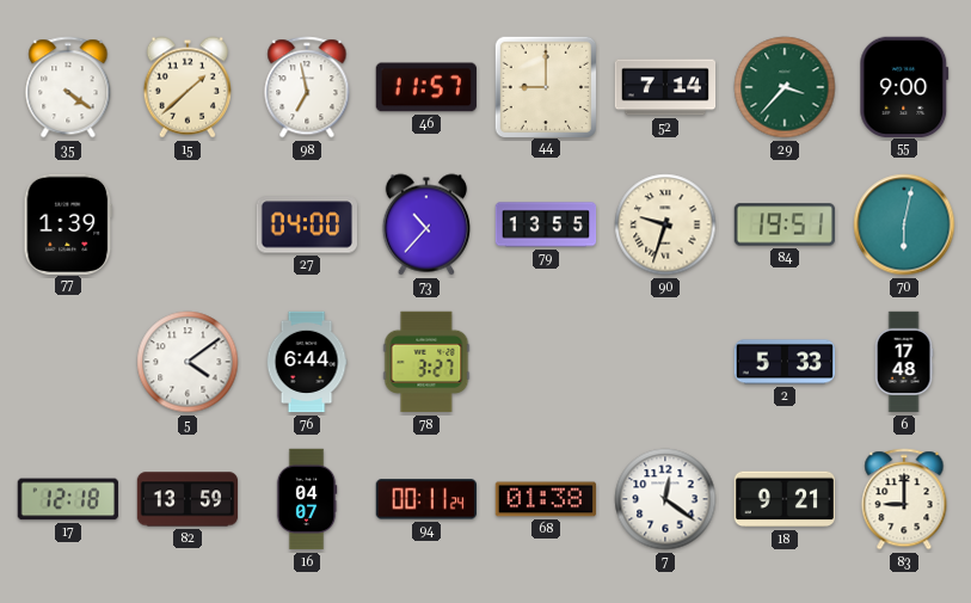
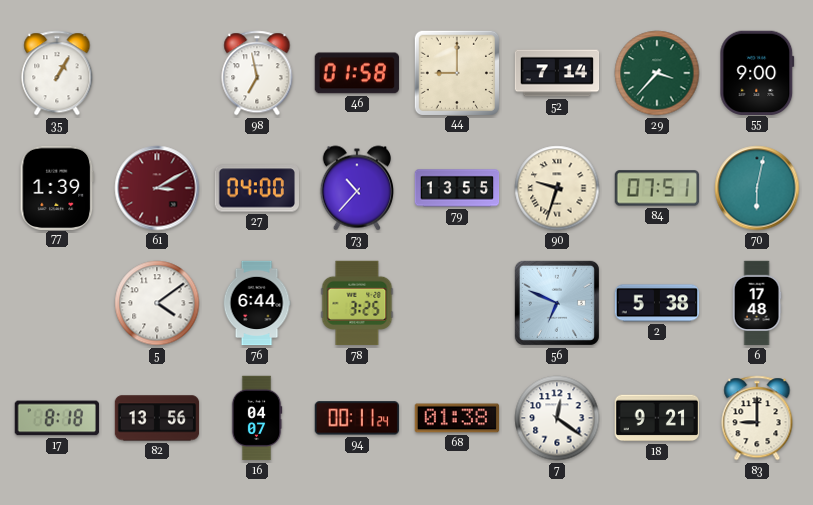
35: 4:21 -> 1:05
15: 1:38 -> none
46: 11:57 -> 01:58
61: none -> 3:10
84: 19:51 -> 07:51
78: 3:27 -> 3:25
56: none -> 6:49
2: 5:33 -> 5:38
17: 12:18 -> 8:18
82: 13:59 -> 13:56
